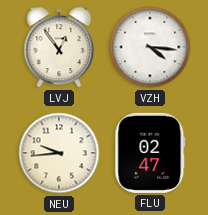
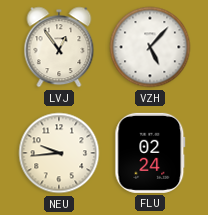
VZH: 4:16 -> 5:07
FLU: 02:47 -> 02:24
